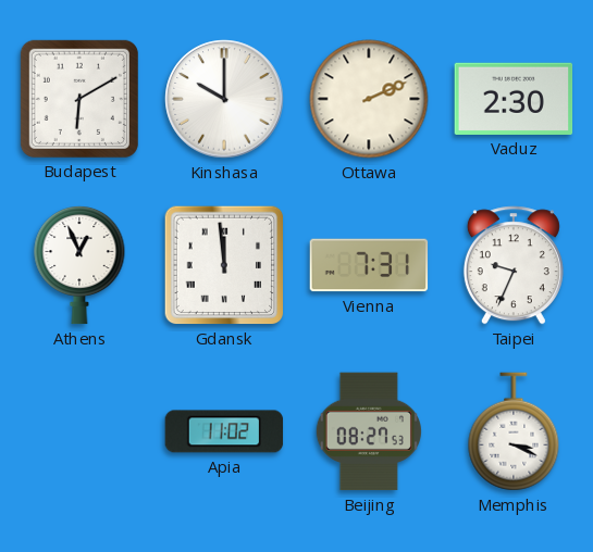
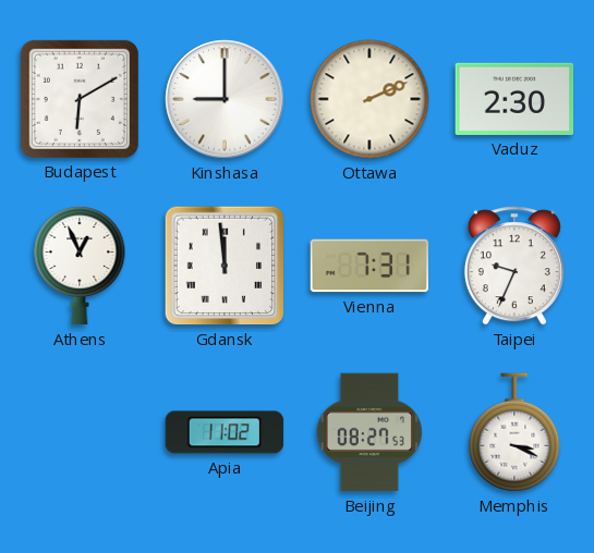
Kinshasa: 10:00 -> 9:00
